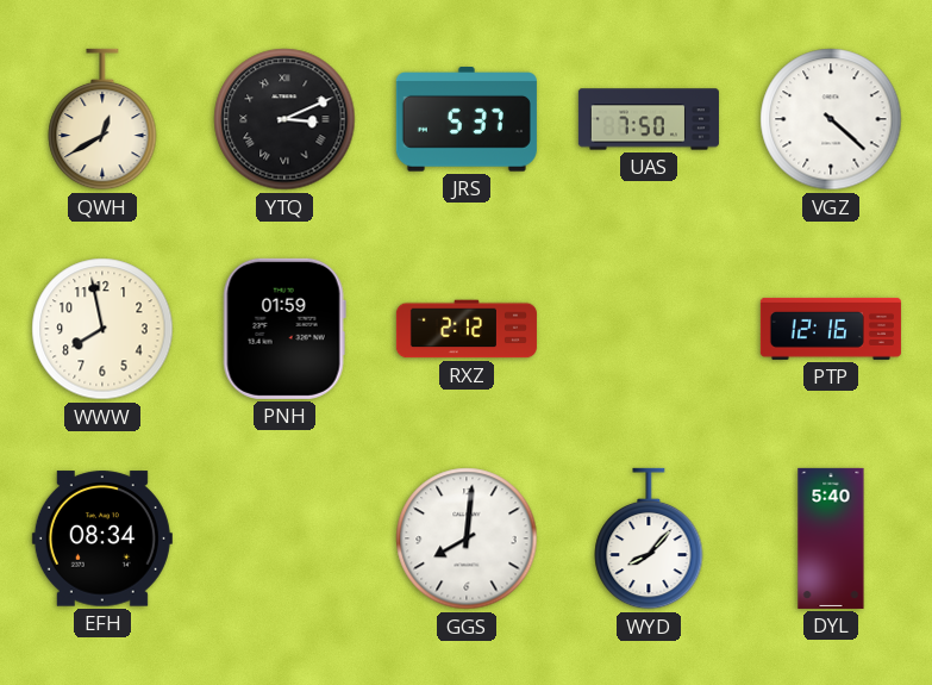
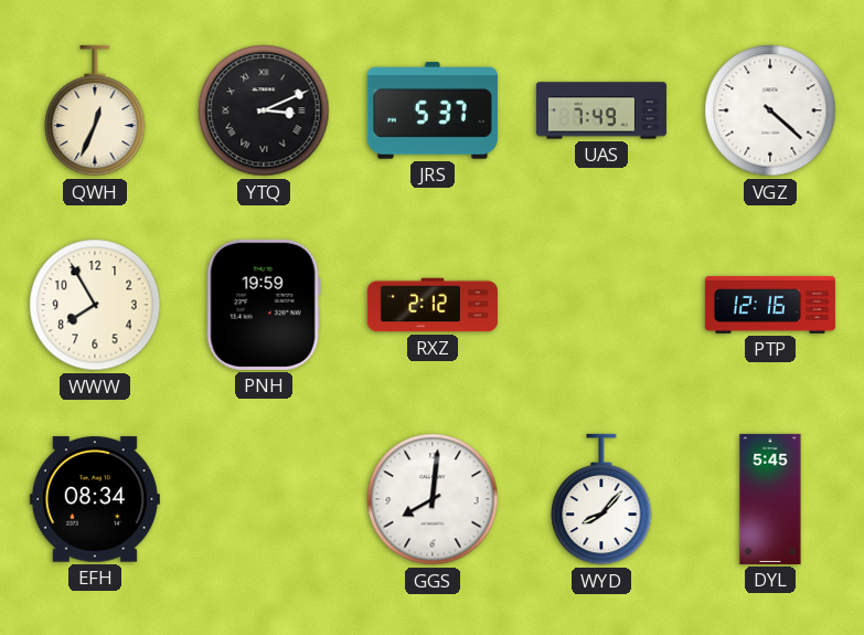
QWH: 12:40 -> 12:34
UAS: 7:50 -> 7:49
WWW: 7:58 -> 7:55
PNH: 01:59 -> 19:59
DYL: 5:40 -> 5:45
